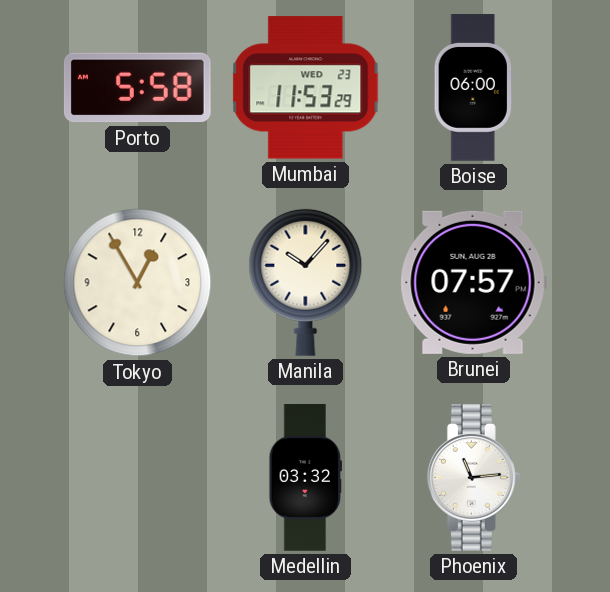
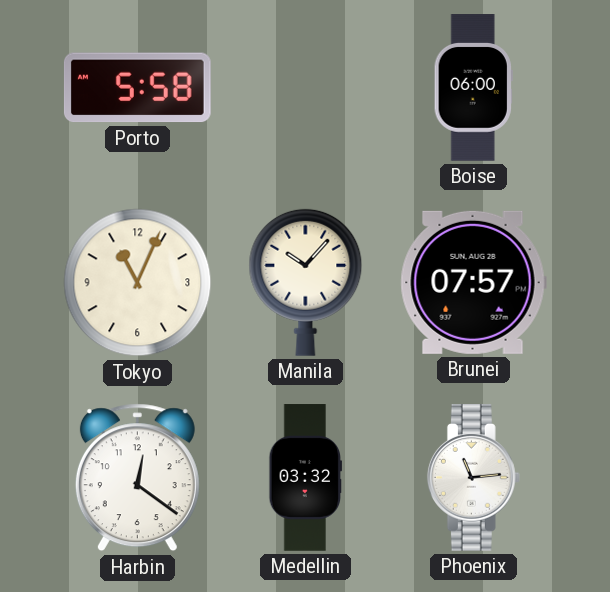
Mumbai: 11:53 -> none
Tokyo: 12:55 -> 11:04
Harbin: none -> 12:21
